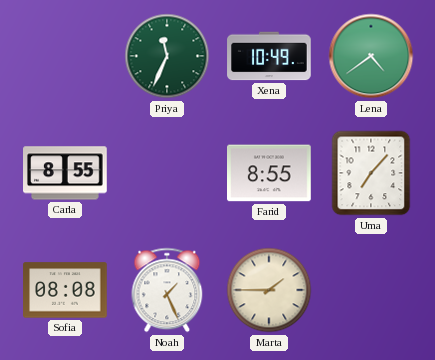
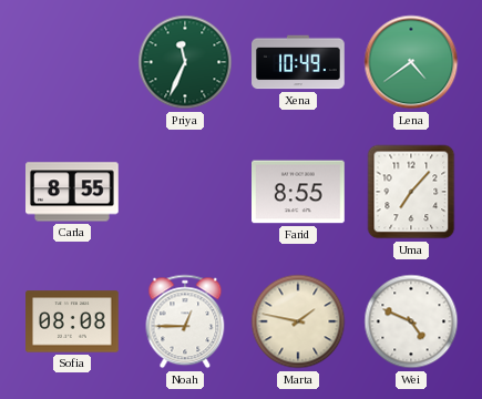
Noah: 1:26 -> 12:45
Marta: 1:45 -> 1:47
Wei: none -> 4:49
